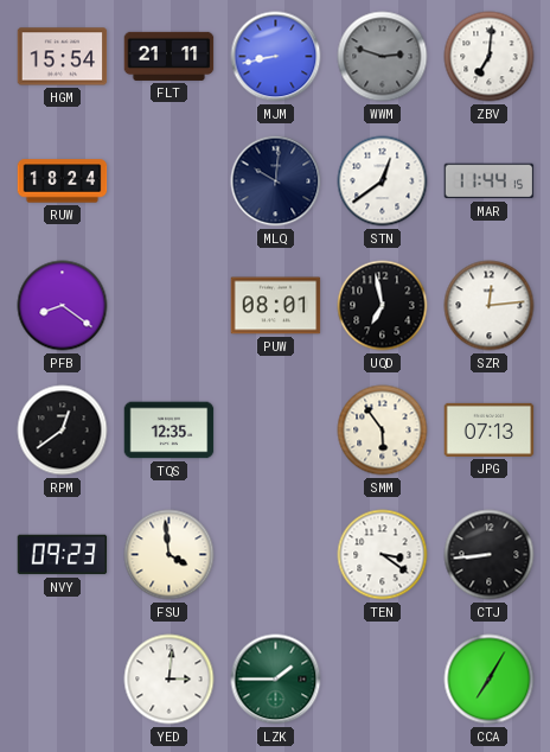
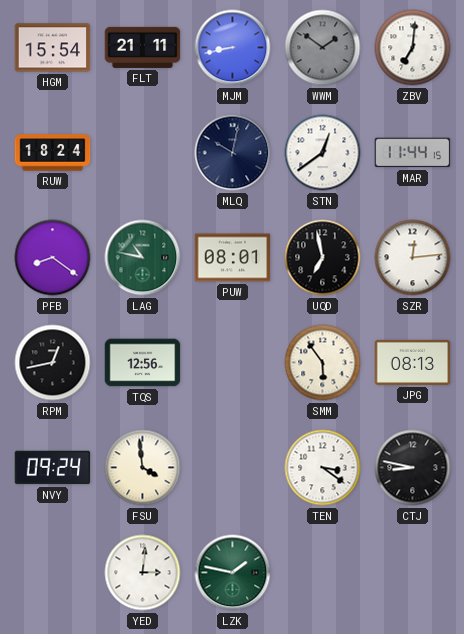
WWM: 2:48 -> 1:51
MLQ: 10:01 -> 10:02
LAG: none -> 10:47
RPM: 12:39 -> 12:43
TQS: 12:35 -> 12:56
JPG: 07:13 -> 08:13
NVY: 09:23 -> 09:24
CTJ: 8:44 -> 8:47
LZK: 1:45 -> 1:47
CCA: 7:05 -> none
